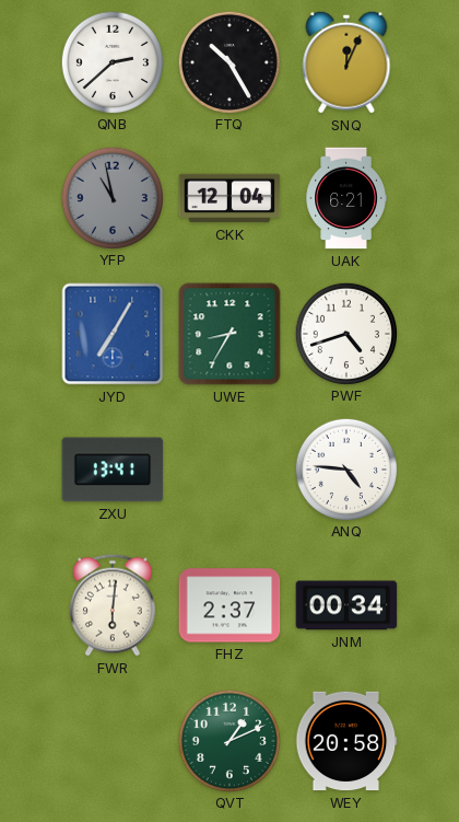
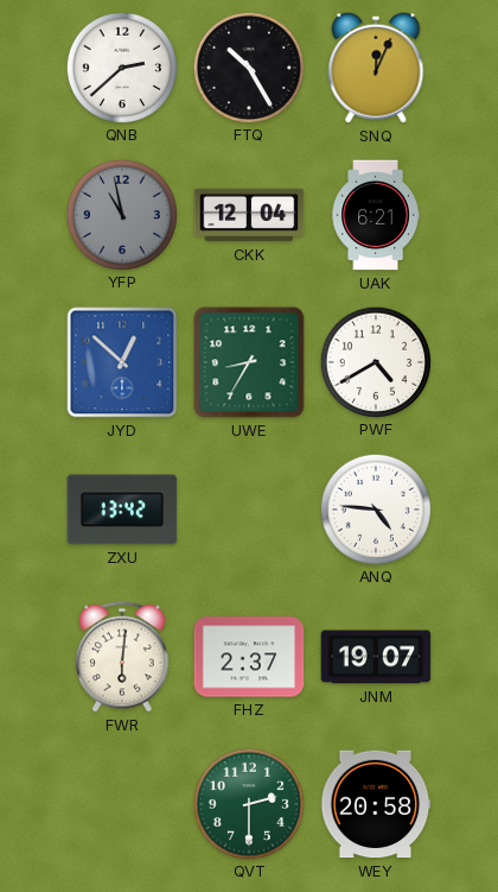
JYD: 7:05 -> 12:52
PWF: 4:42 -> 4:40
ZXU: 13:41 -> 13:42
JNM: 00:34 -> 19:07
QVT: 1:11 -> 2:30
